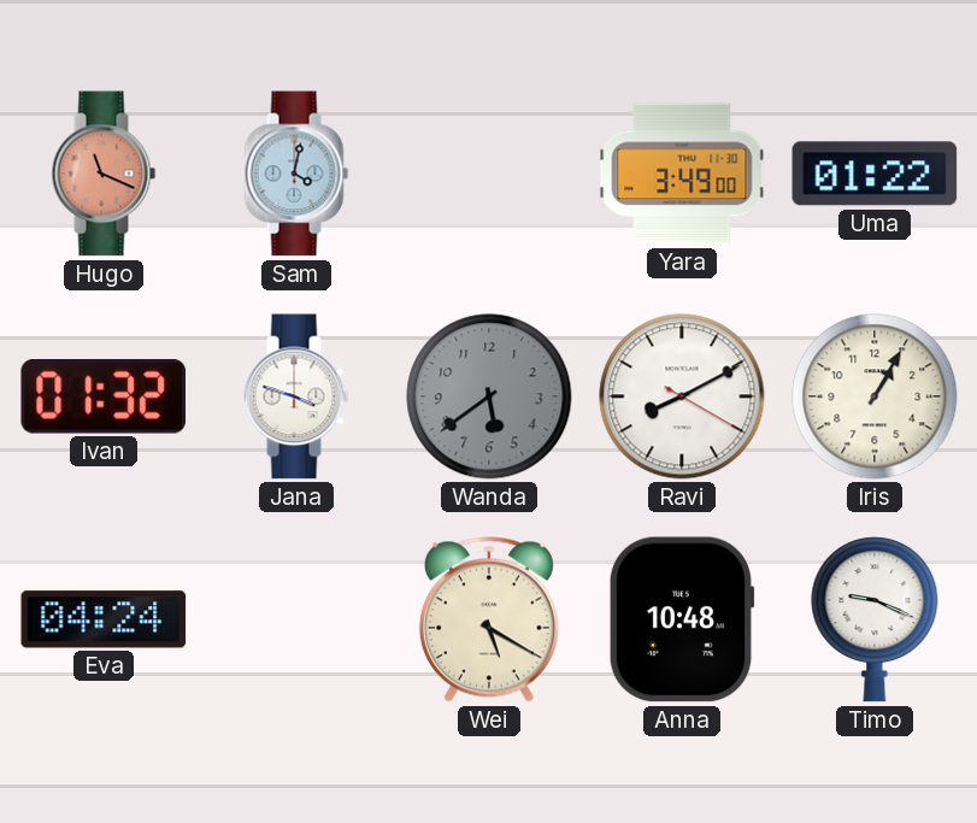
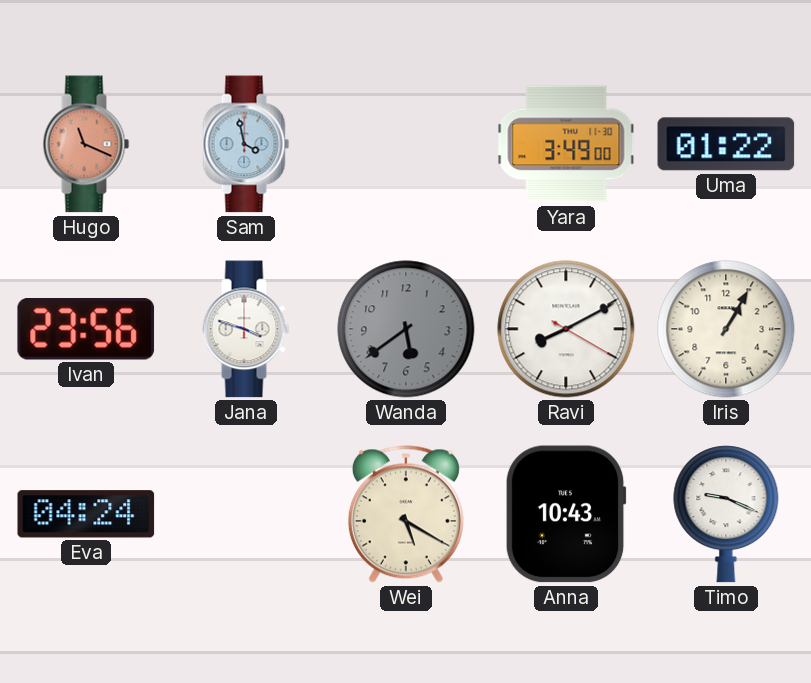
Sam: 4:02 -> 3:58
Ivan: 01:32 -> 23:56
Anna: 10:48 -> 10:43
